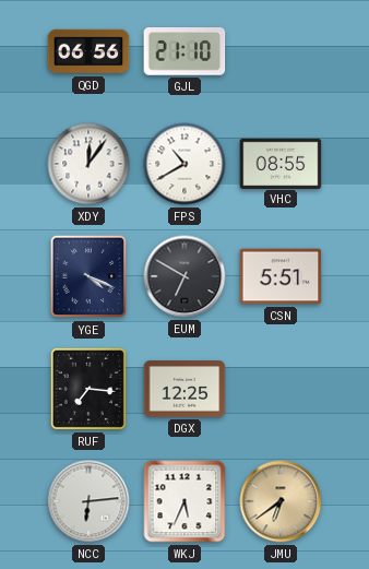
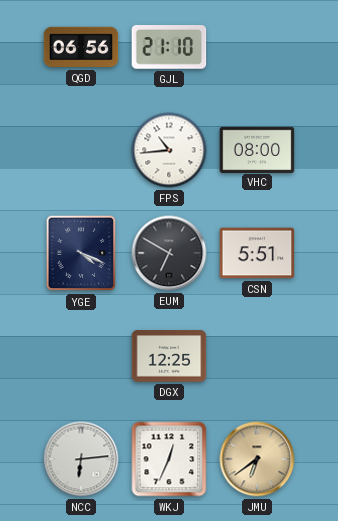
XDY: 12:06 -> none
FPS: 10:40 -> 10:44
VHC: 08:55 -> 08:00
RUF: 7:16 -> none
WKJ: 5:34 -> 12:34
